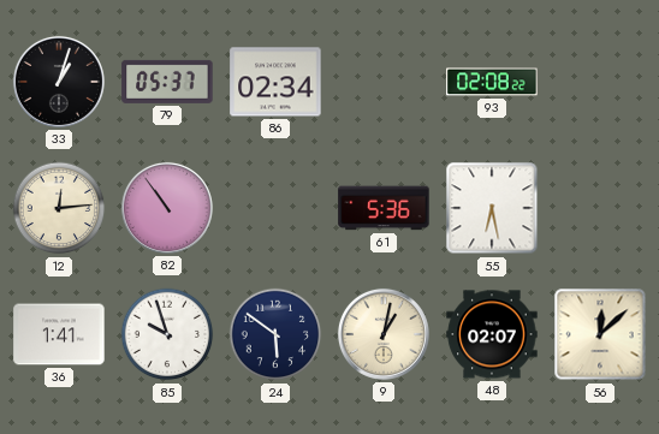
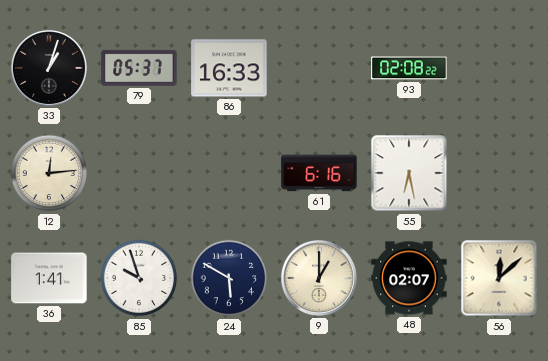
86: 02:34 -> 16:33
82: 10:54 -> none
61: 5:36 -> 6:16
24: 5:51 -> 5:50
9: 1:02 -> 1:00
